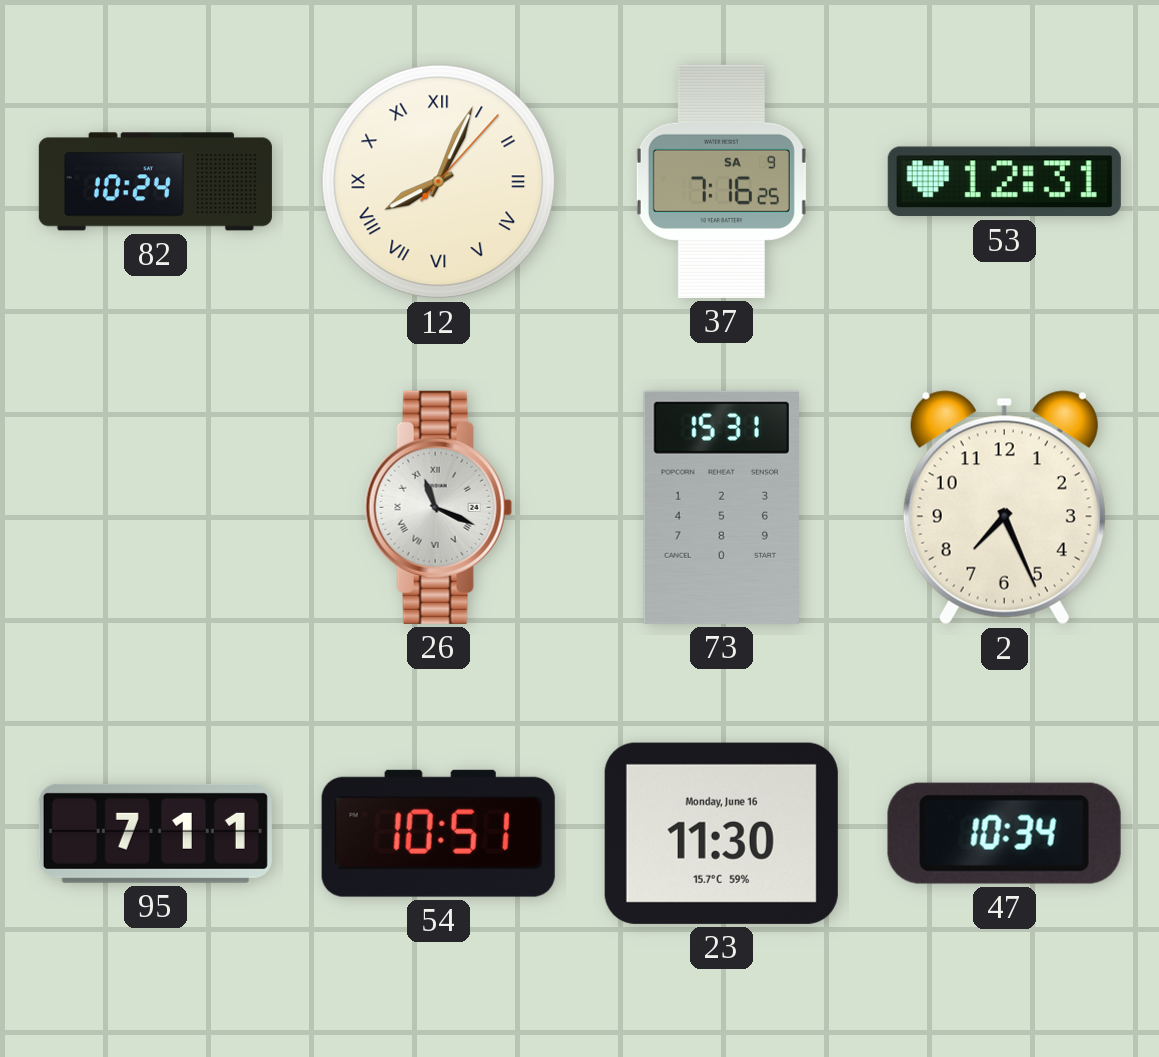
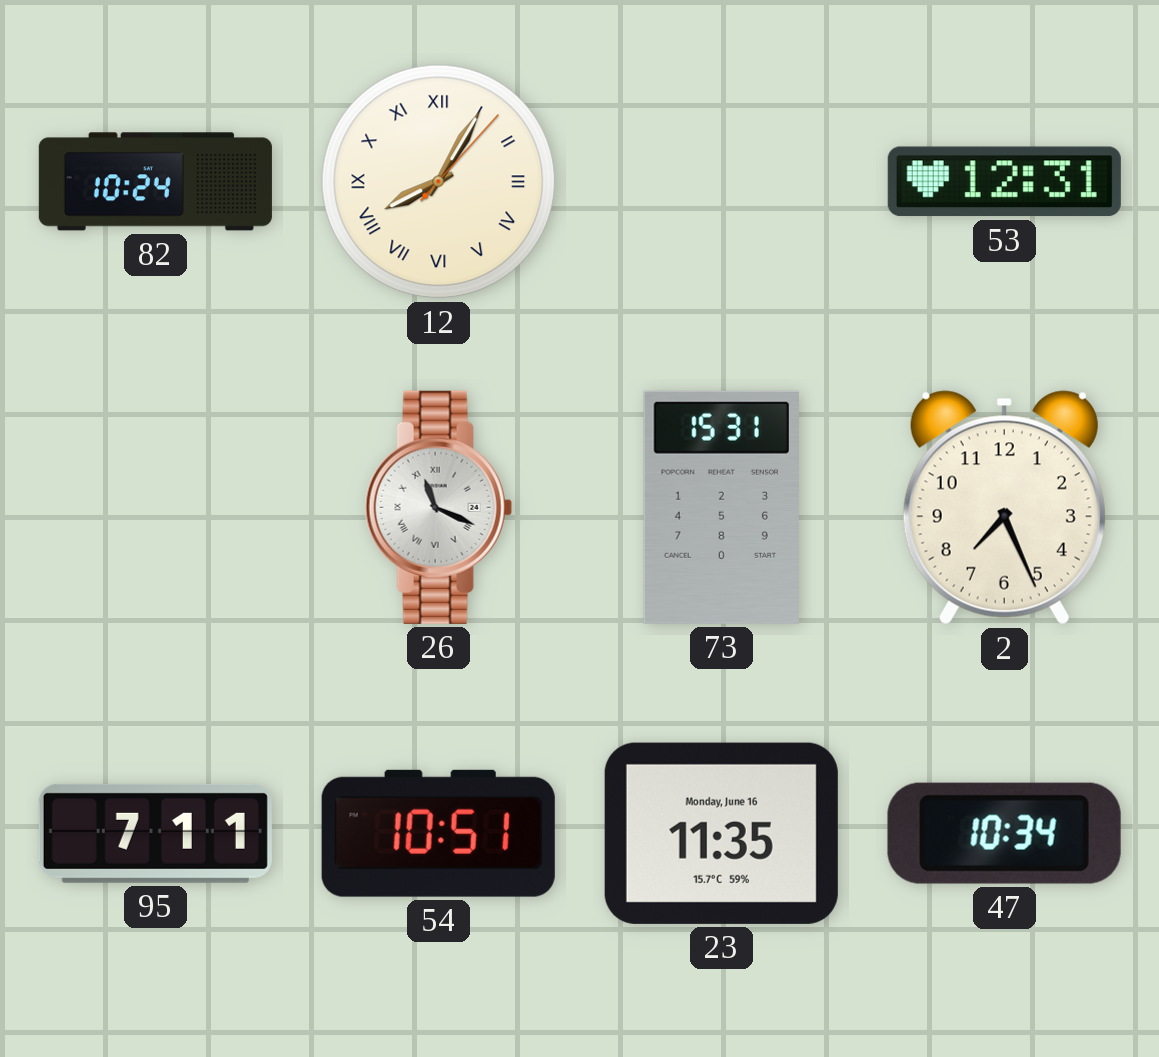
12: 8:04 -> 8:05
37: 7:16 -> none
23: 11:30 -> 11:35
